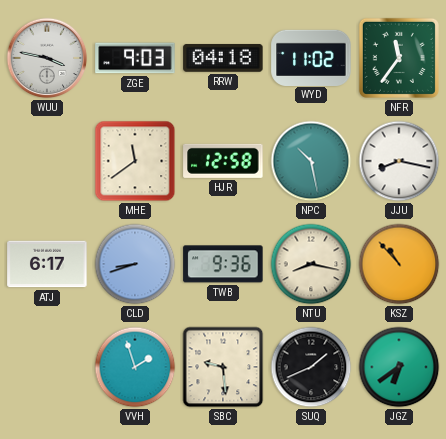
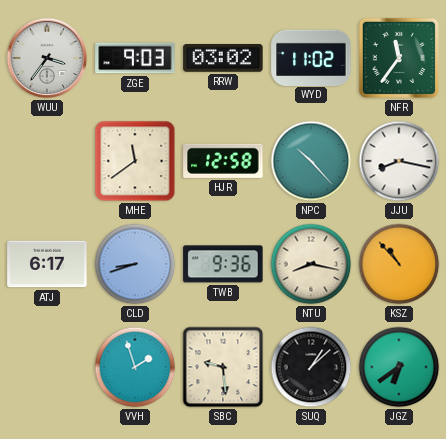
WUU: 3:47 -> 3:36
RRW: 04:18 -> 03:02
NPC: 10:28 -> 10:23
SUQ: 1:41 -> 1:08
